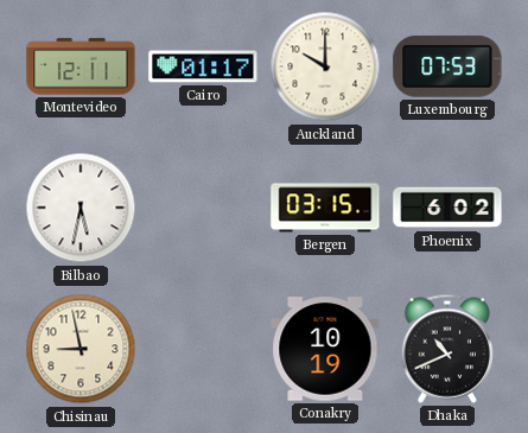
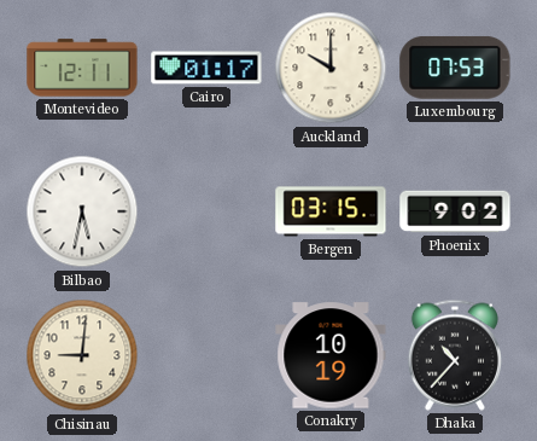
Phoenix: 6:02 -> 9:02
Chisinau: 8:58 -> 9:01
Dhaka: 10:41 -> 10:37
